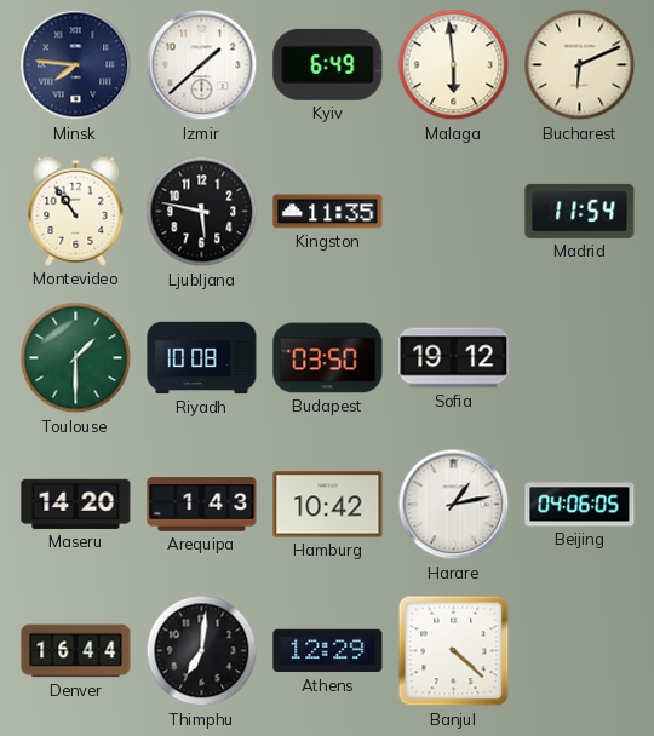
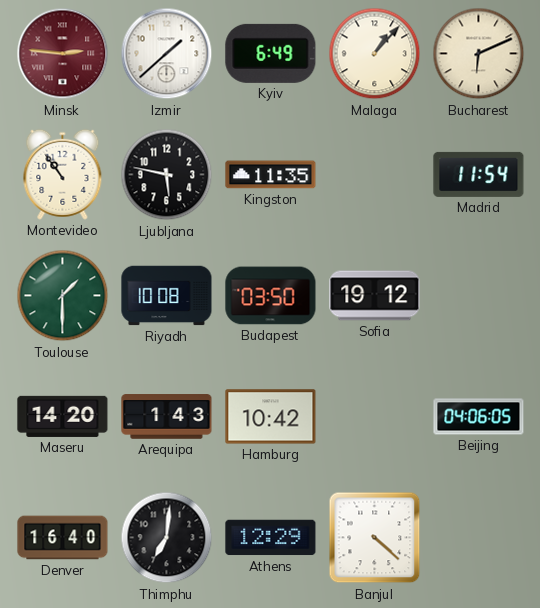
Minsk: 7:46 -> 2:46
Minsk dial: navy -> burgundy
Malaga: 5:59 -> 1:07
Harare: 1:13 -> none
Denver: 16:44 -> 16:40
